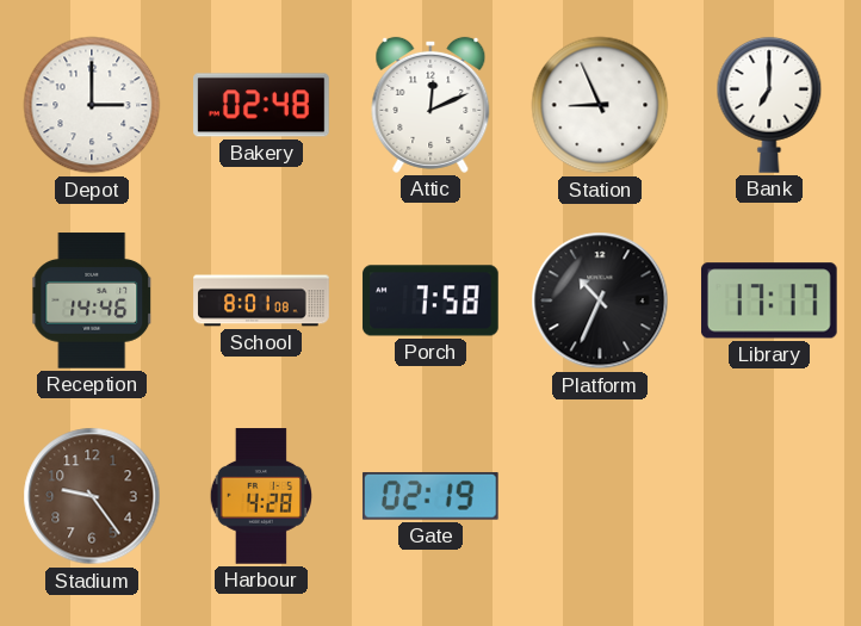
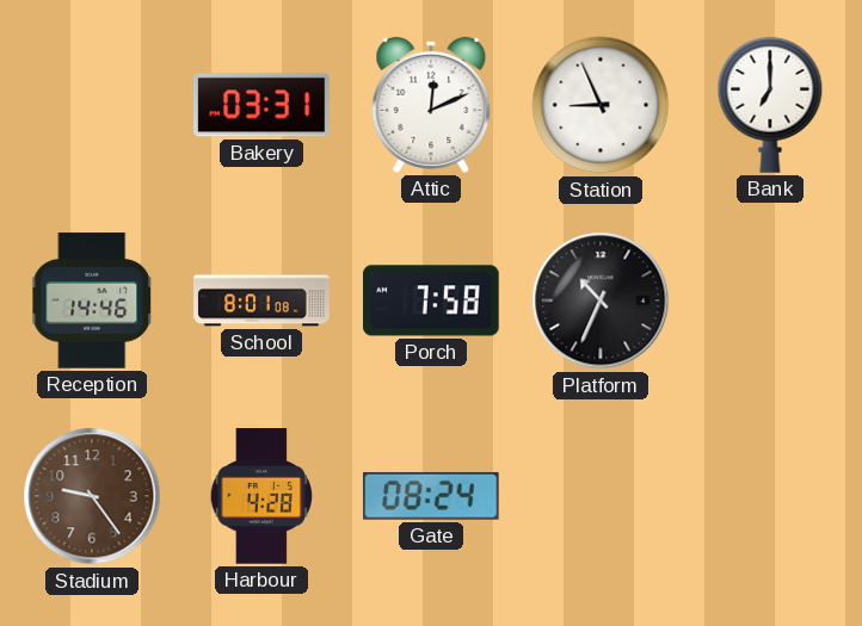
Depot: 3:00 -> none
Bakery: 02:48 -> 03:31
Library: 17:17 -> none
Gate: 02:19 -> 08:24
